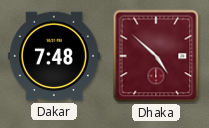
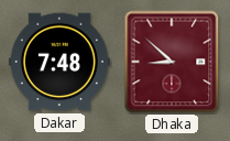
Dhaka: 4:52 -> 8:52
